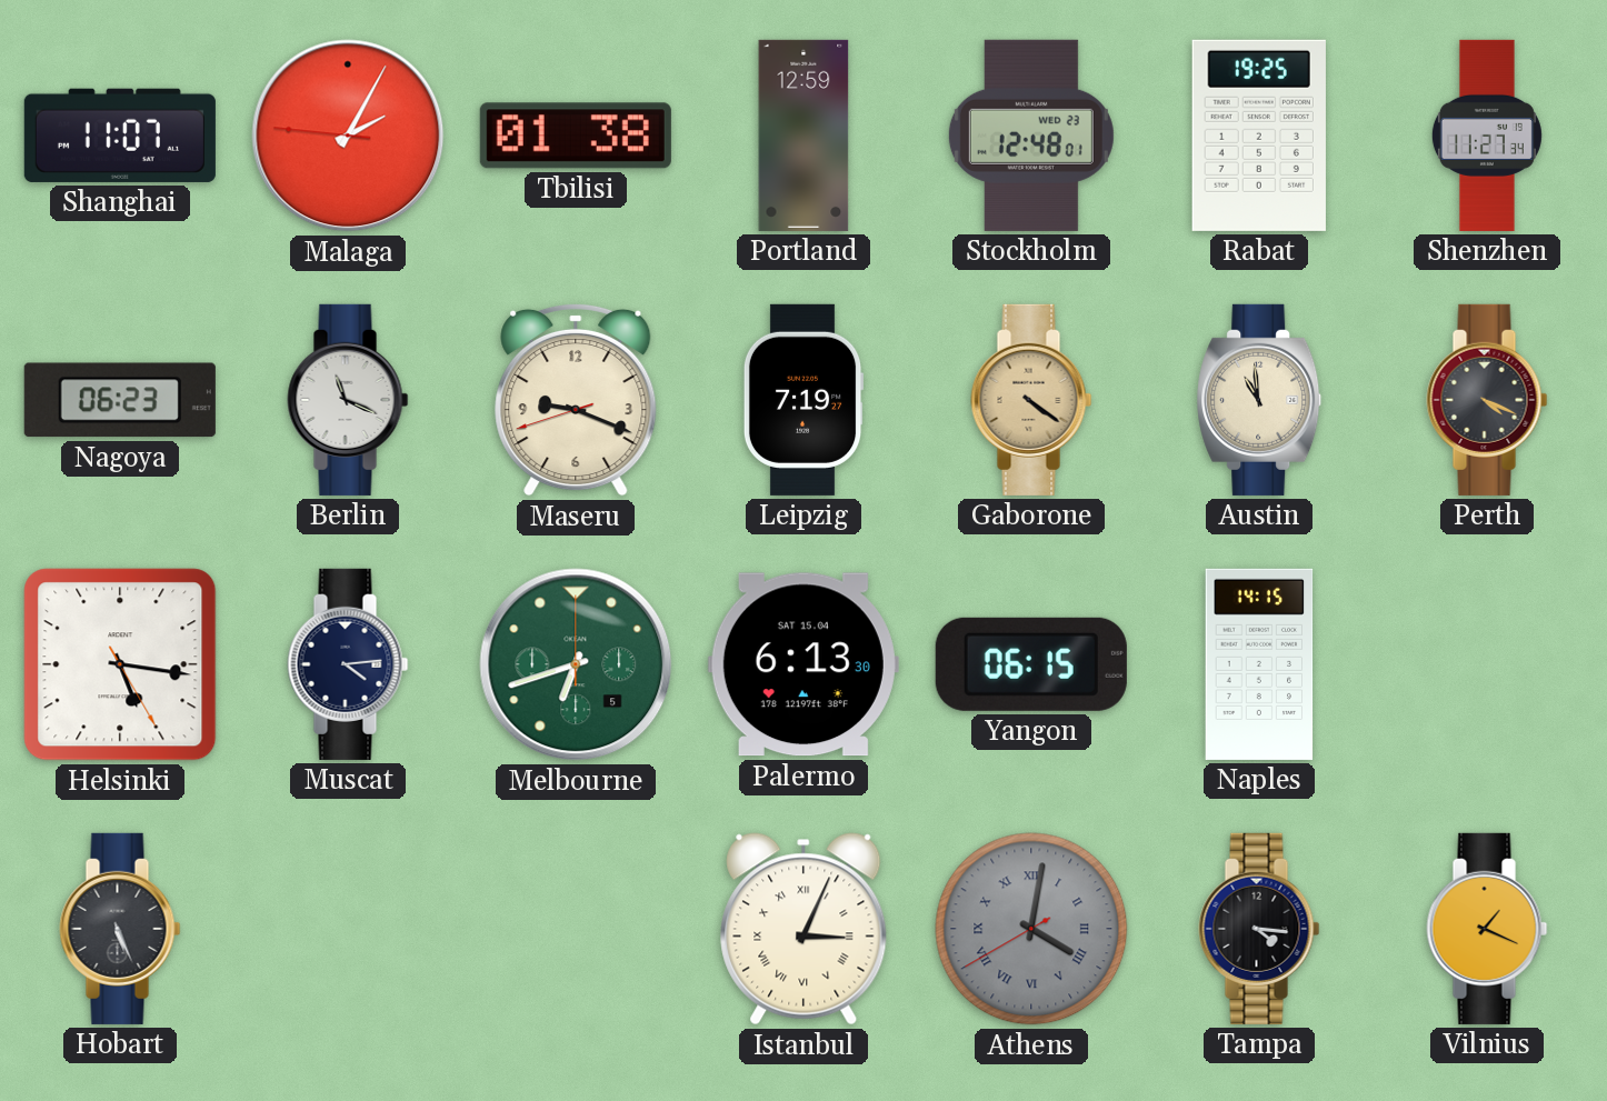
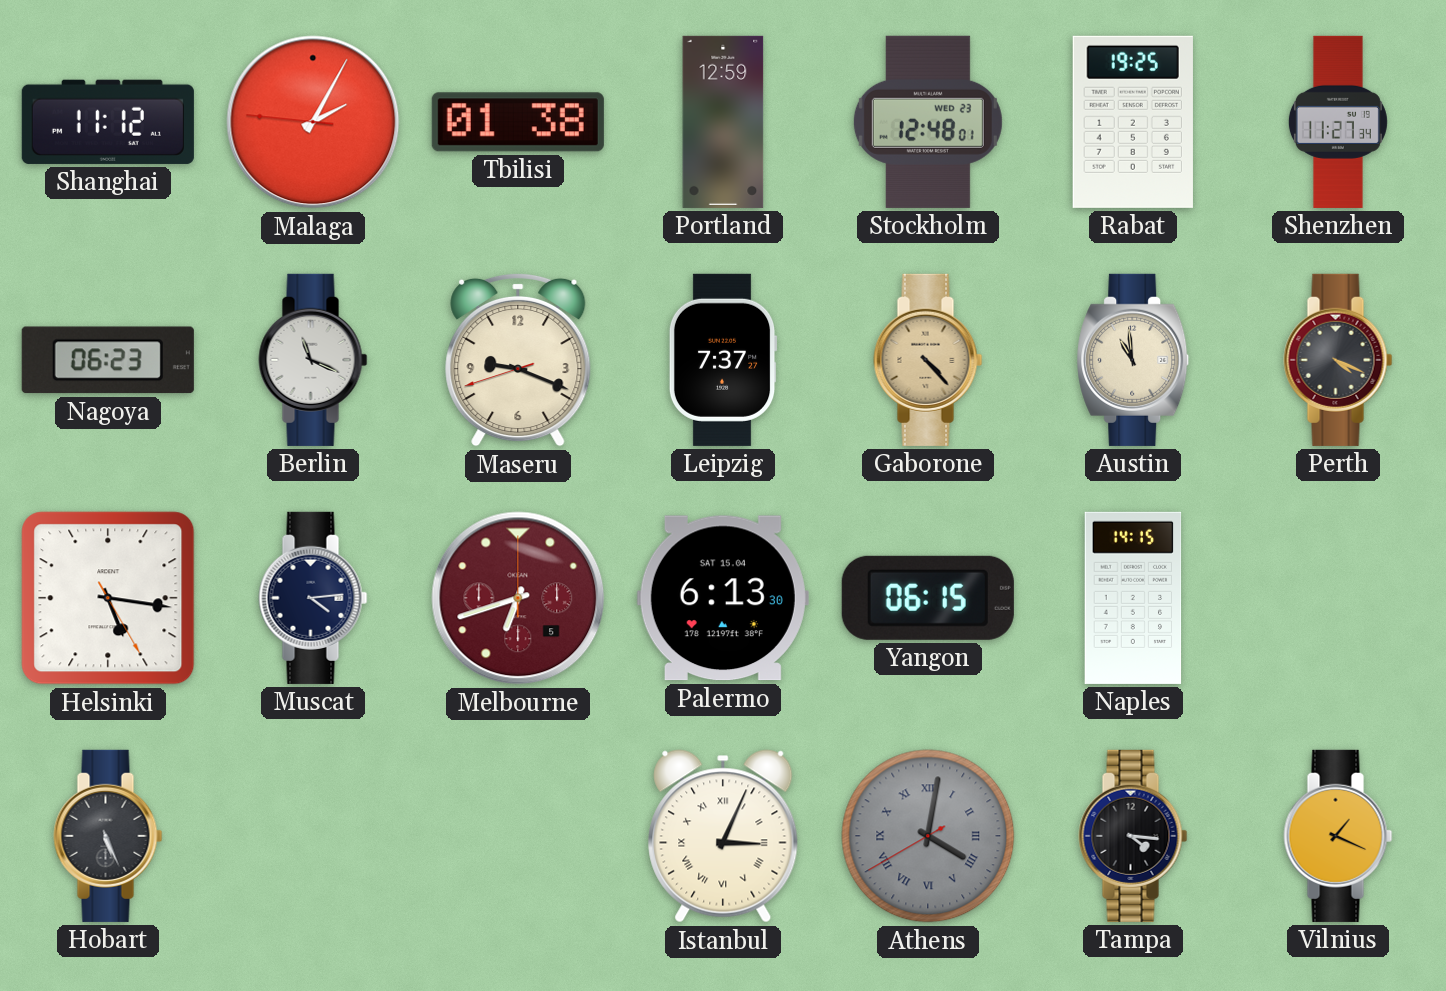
Shanghai: 11:07 -> 11:12
Leipzig: 7:19 -> 7:37
Gaborone: 4:21 -> 4:23
Melbourne dial: green -> burgundy
